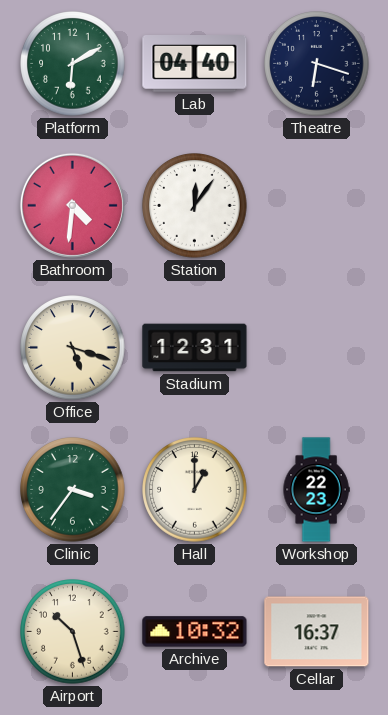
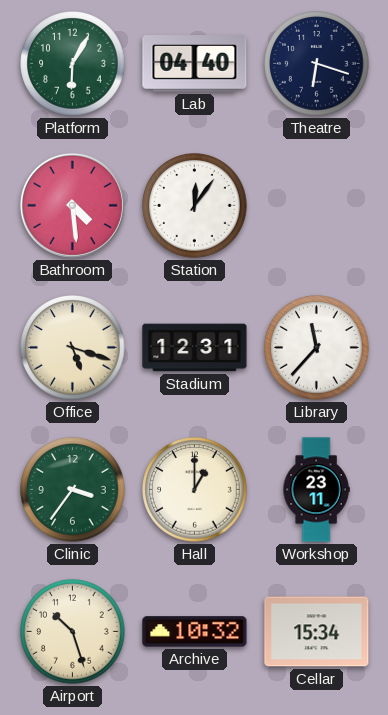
Platform: 6:10 -> 6:05
Bathroom: 4:31 -> 4:29
Library: none -> 11:37
Workshop: 22:23 -> 23:11
Cellar: 16:37 -> 15:34
